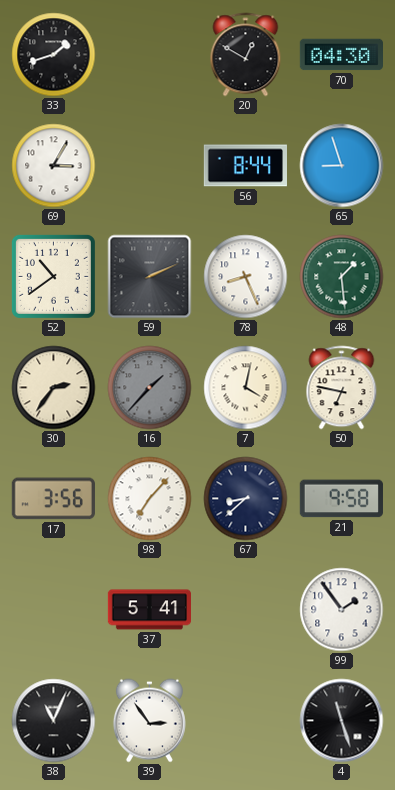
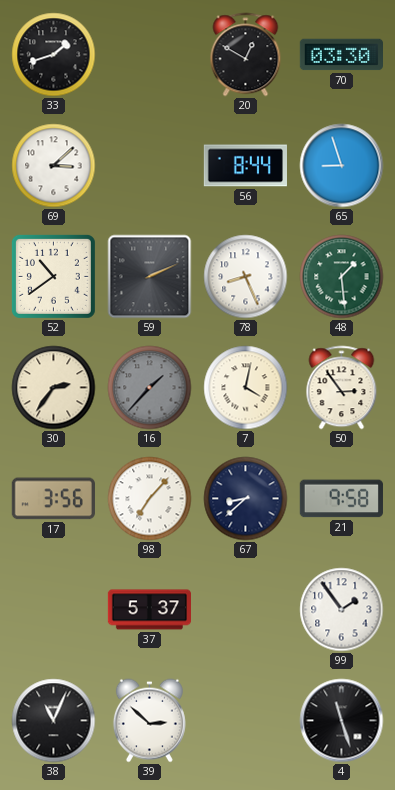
70: 04:30 -> 03:30
69: 3:05 -> 3:08
50: 6:47 -> 2:54
37: 5:41 -> 5:37
39: 2:54 -> 2:52
